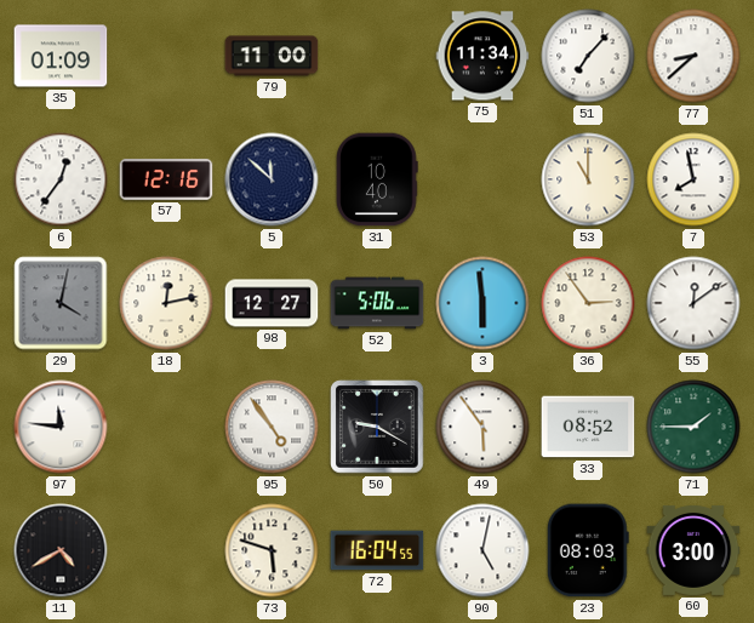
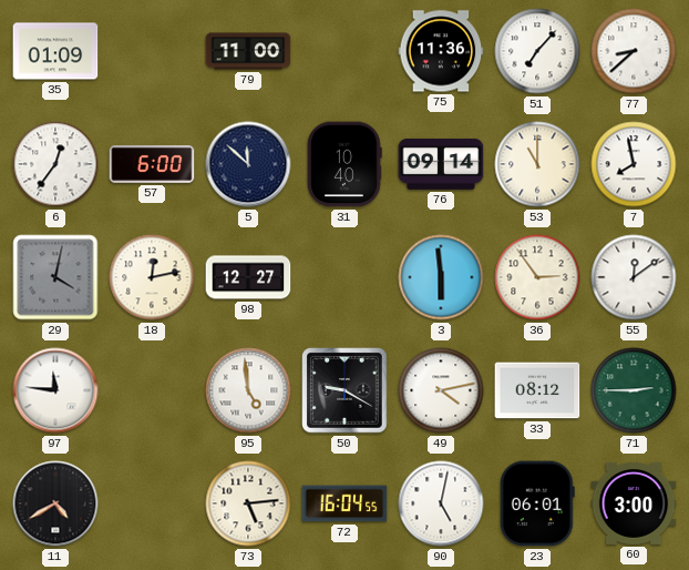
75: 11:34 -> 11:36
57: 12:16 -> 6:00
76: none -> 09:14
52: 5:06 -> none
95: 4:54 -> 4:59
49: 5:54 -> 4:13
33: 08:52 -> 08:12
71: 1:45 -> 2:45
73: 5:48 -> 5:14
23: 08:03 -> 06:01
